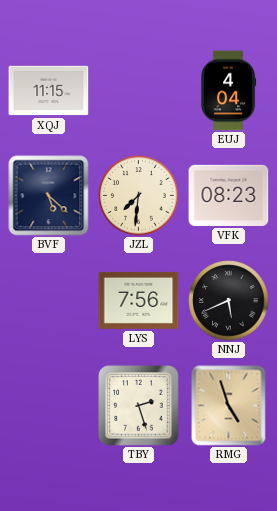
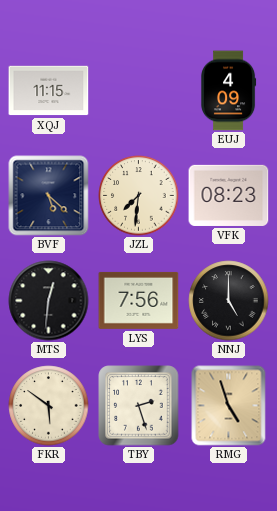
EUJ: 4:04 -> 4:09
MTS: none -> 12:31
NNJ: 5:41 -> 5:00
FKR: none -> 5:51
